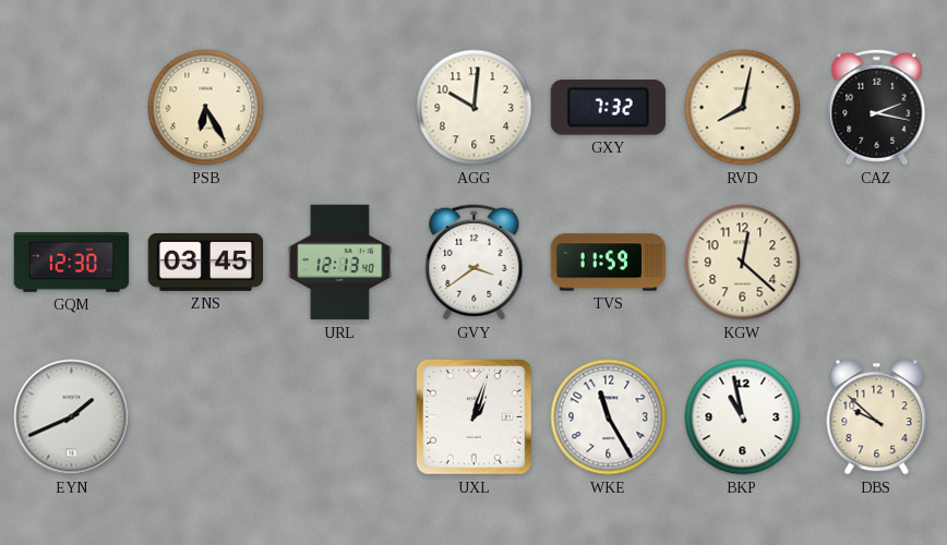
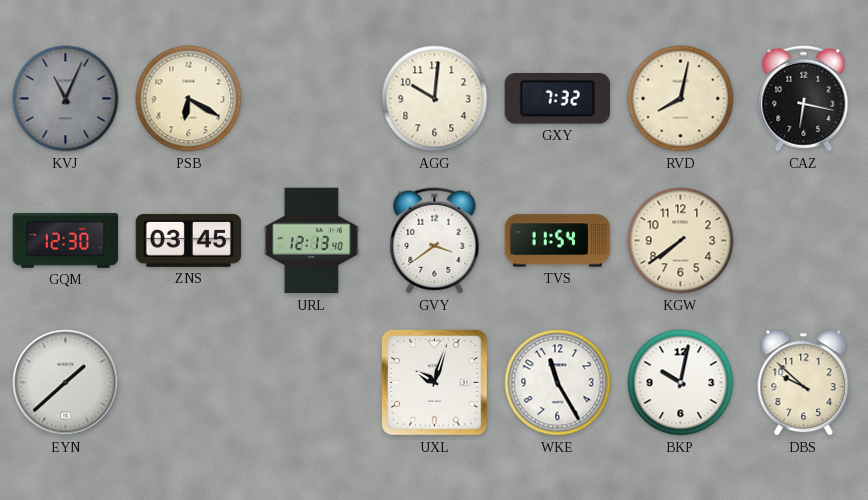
KVJ: none -> 11:04
PSB: 6:25 -> 6:20
CAZ: 2:17 -> 6:17
TVS: 11:59 -> 11:54
KGW: 12:22 -> 7:39
EYN: 1:41 -> 1:38
UXL: 1:03 -> 10:03
BKP: 10:58 -> 10:02
